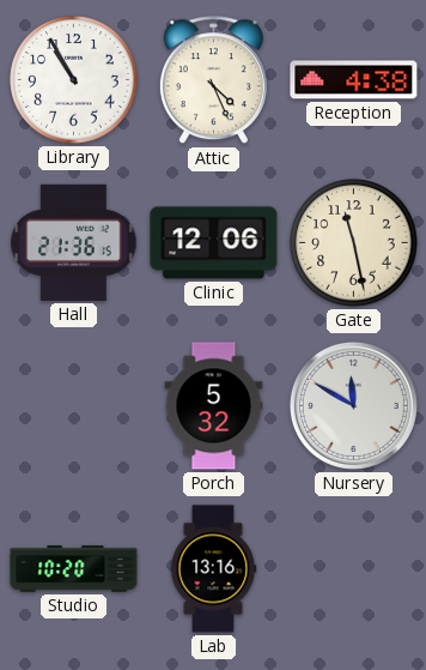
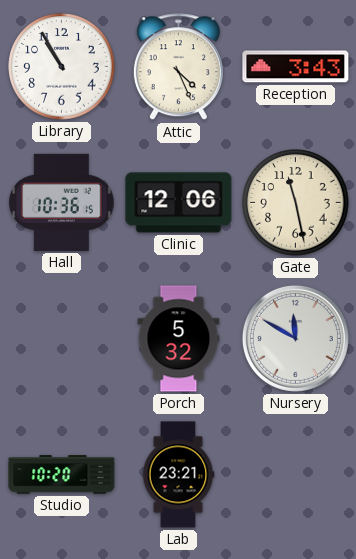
Reception: 4:38 -> 3:43
Hall: 21:36 -> 10:36
Lab: 13:16 -> 23:21
